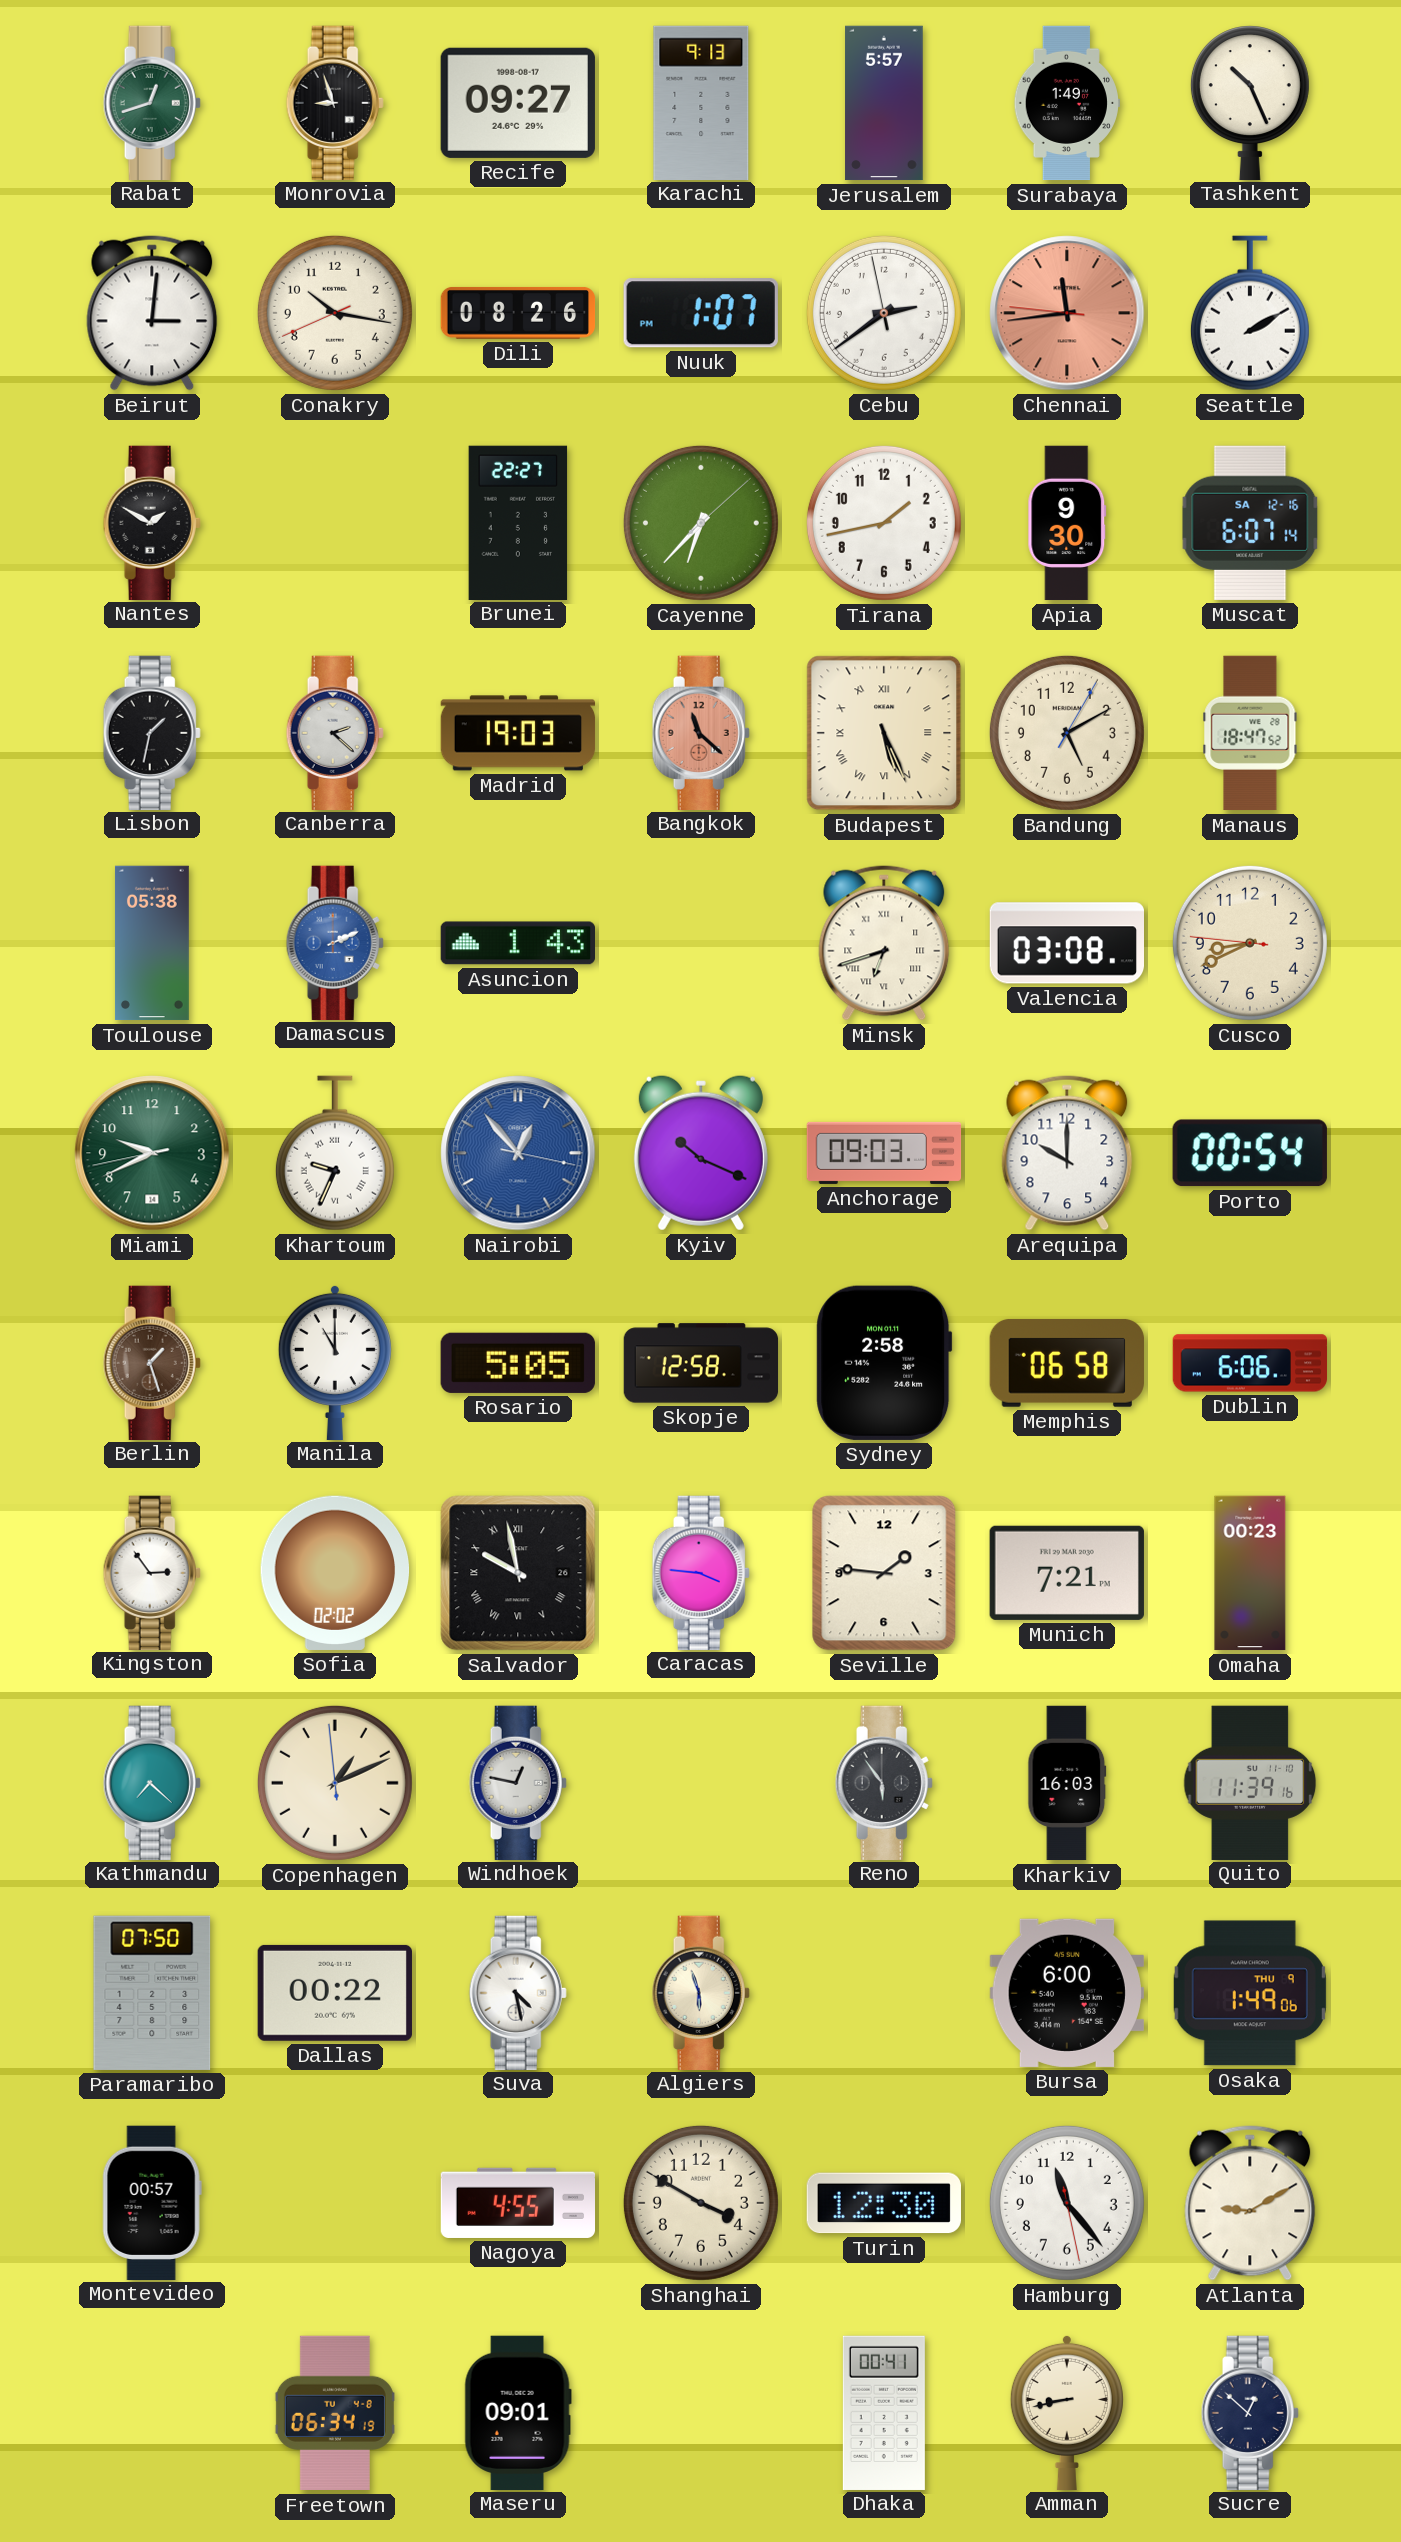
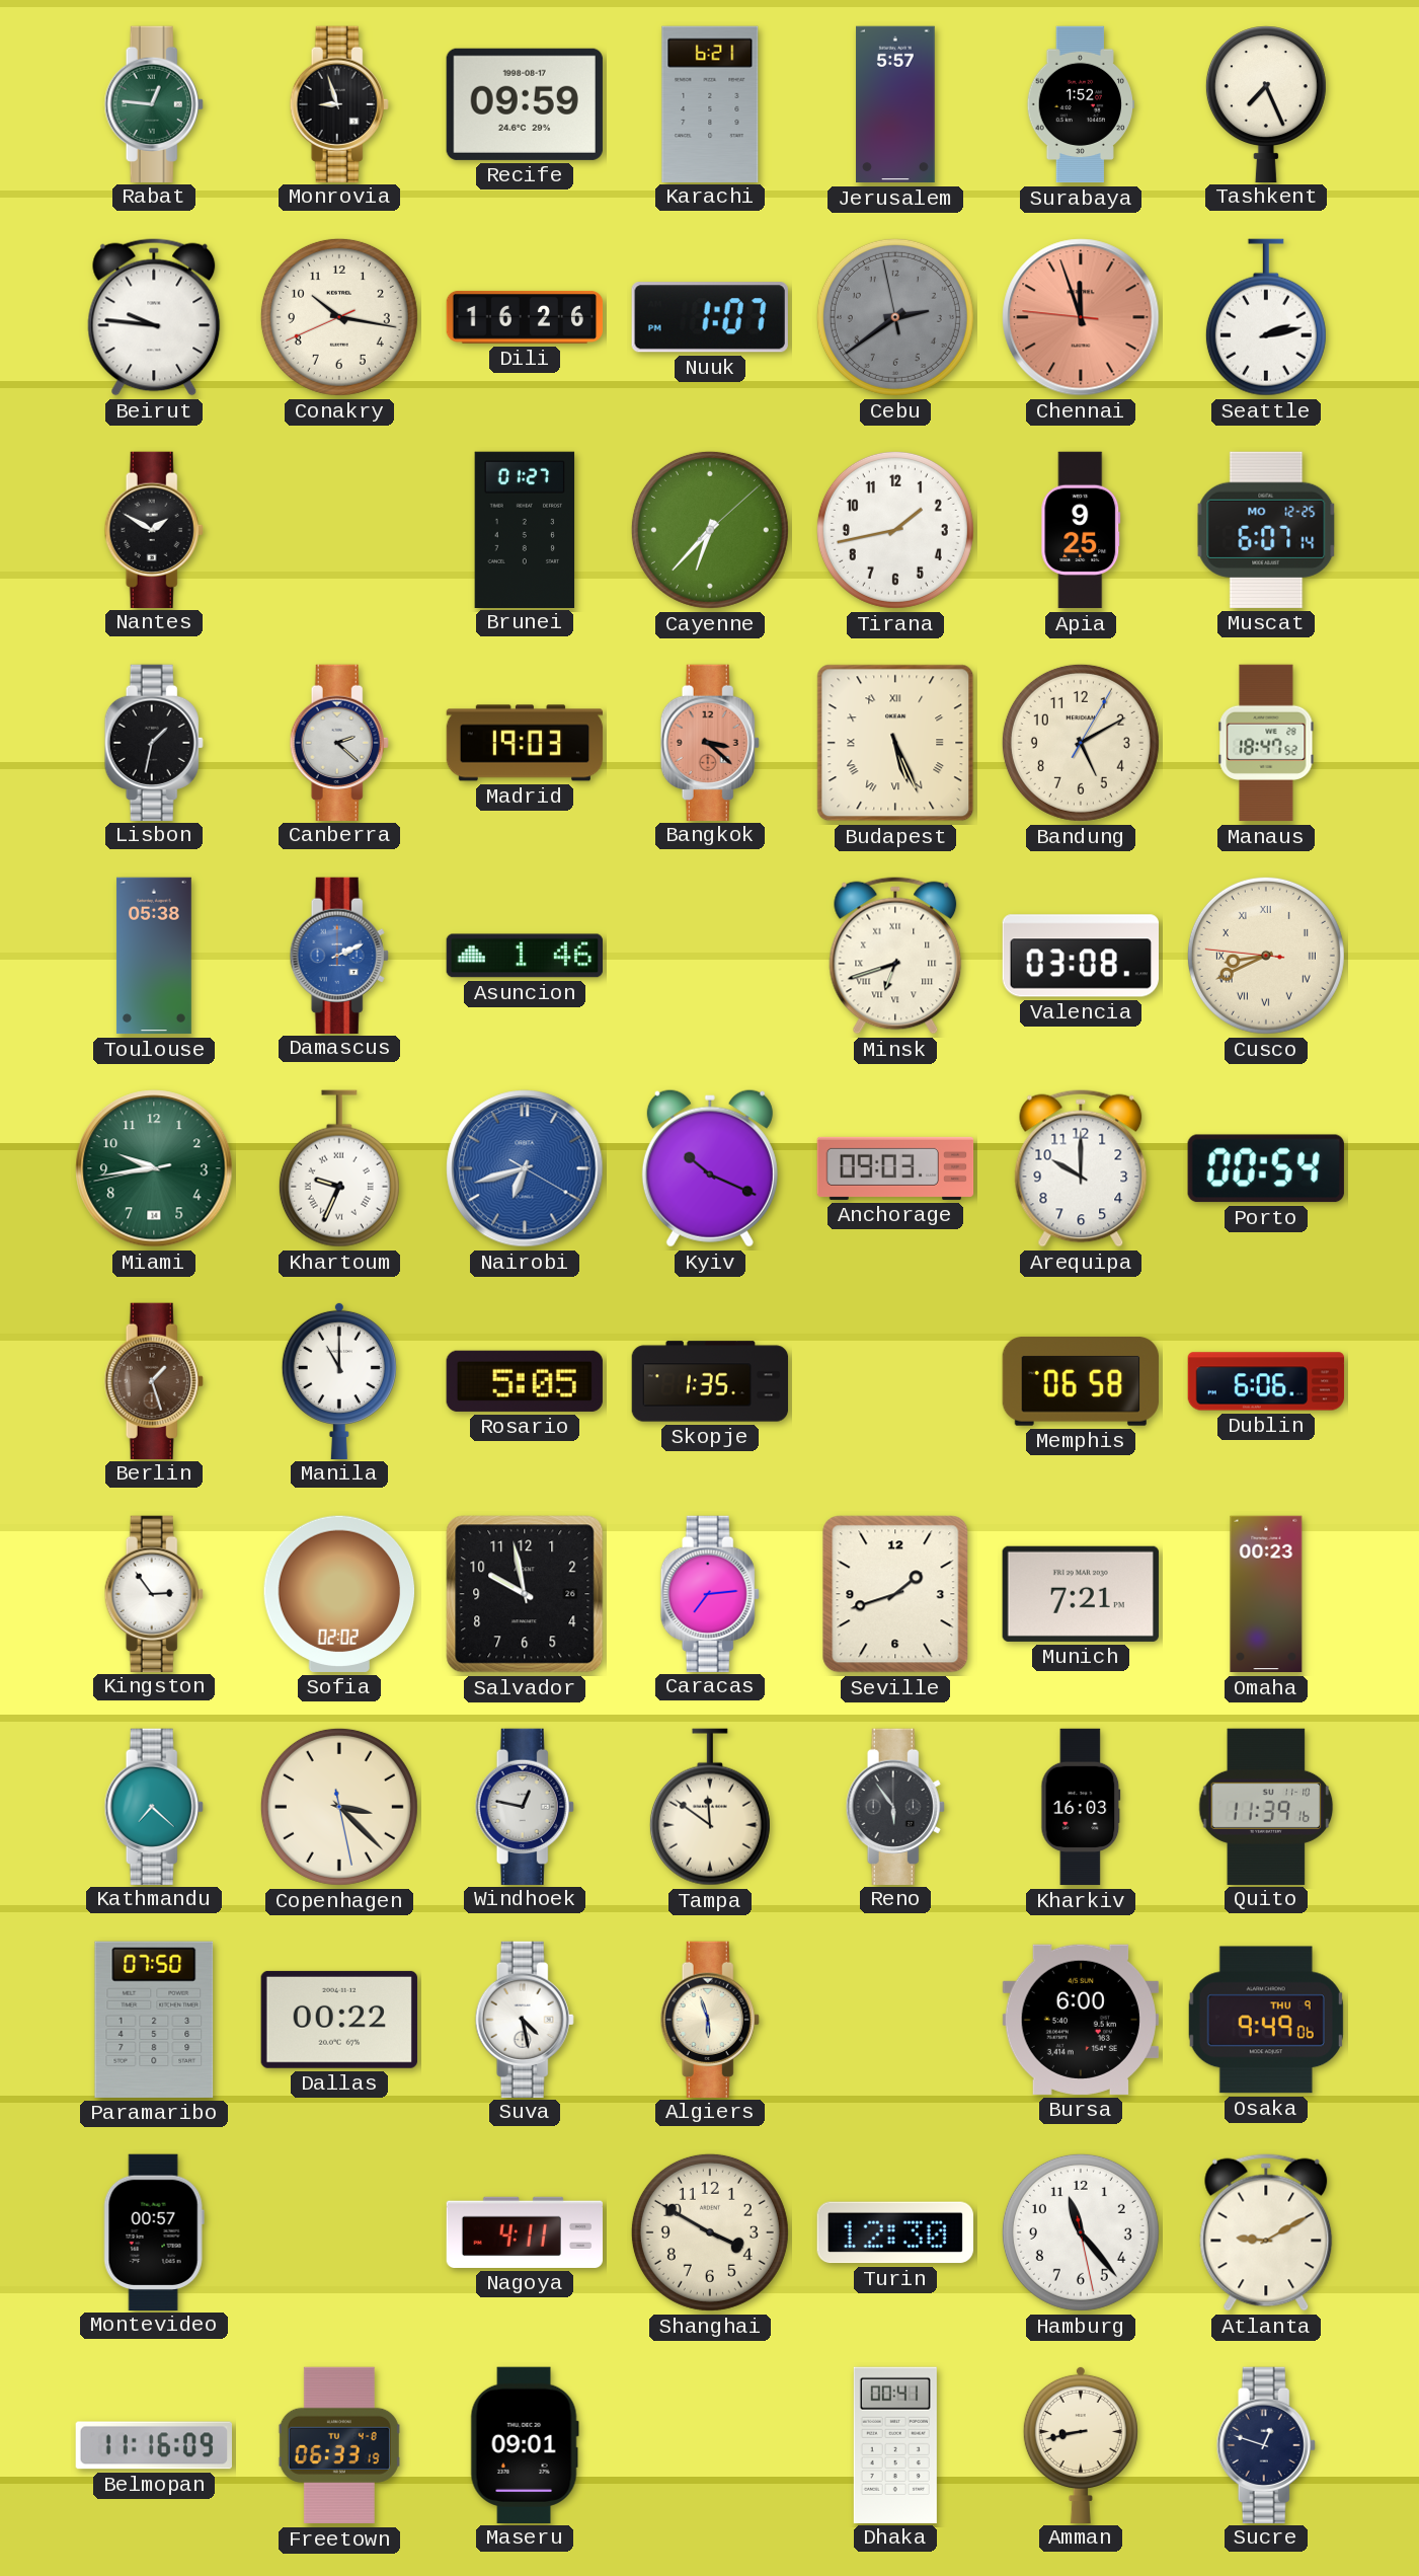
Rabat: 12:42 -> 12:46
Recife: 09:27 -> 09:59
Karachi: 9:13 -> 6:21
Surabaya: 1:49 -> 1:52
Tashkent: 10:26 -> 7:26
Beirut: 3:01 -> 9:46
Dili: 08:26 -> 16:26
Cebu dial: white -> grey
Chennai: 11:43 -> 11:56
Seattle: 2:10 -> 2:13
Brunei: 22:27 -> 01:27
Apia: 9:30 -> 9:25
Muscat date: SA 12-16 -> MO 12-25
Bangkok: 11:22 -> 3:22
Asuncion: 1:43 -> 1:46
Cusco numerals: Arabic -> Roman
Miami: 9:40 -> 9:43
Nairobi: 12:53 -> 6:42
Skopje: 12:58 -> 1:35
Sydney: 2:58 -> none
Salvador numerals: Roman -> Arabic
Caracas: 3:46 -> 7:14
Seville: 1:46 -> 1:42
Copenhagen: 1:10 -> 3:22
Tampa: none -> 11:51
Osaka: 1:49 -> 9:49
Nagoya: 4:55 -> 4:11
Belmopan: none -> 11:16
Freetown: 06:34 -> 06:33
Sucre: 12:52 -> 12:48
